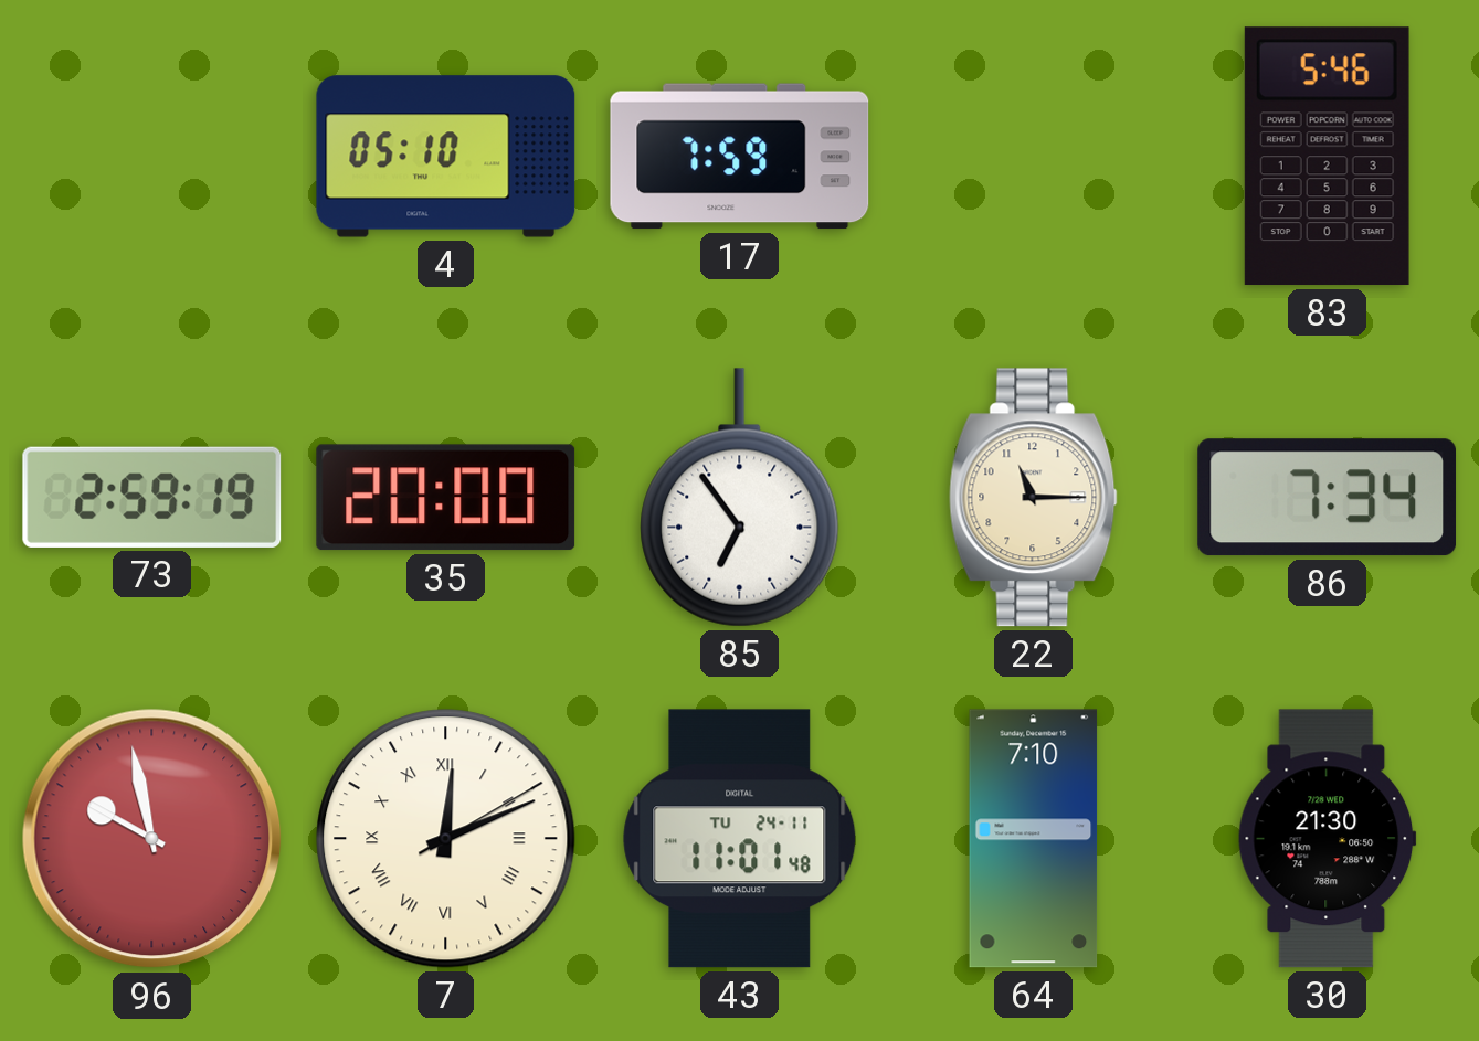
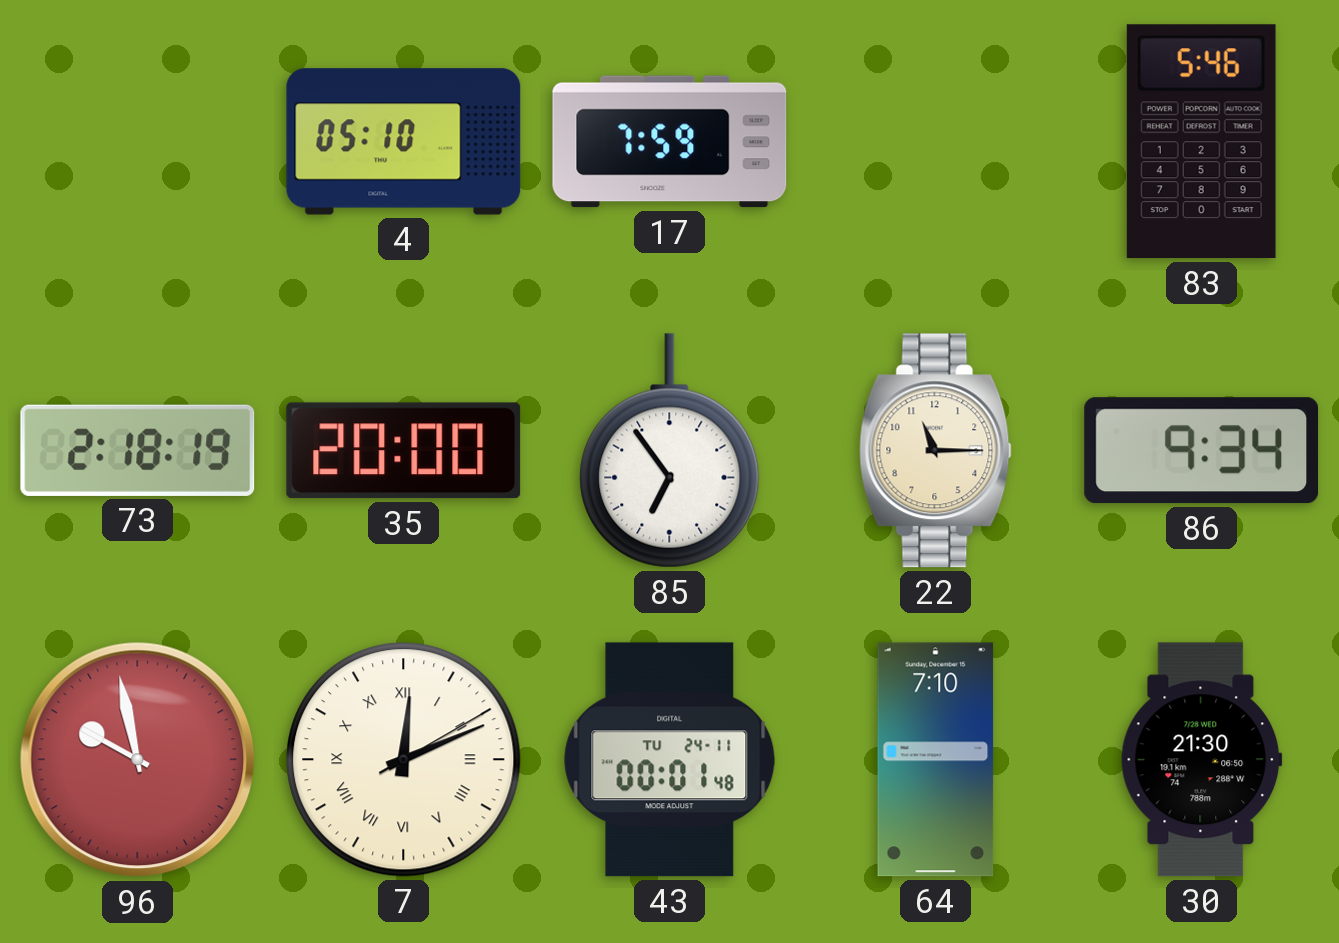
73: 2:59 -> 2:18
86: 7:34 -> 9:34
43: 11:01 -> 00:01
